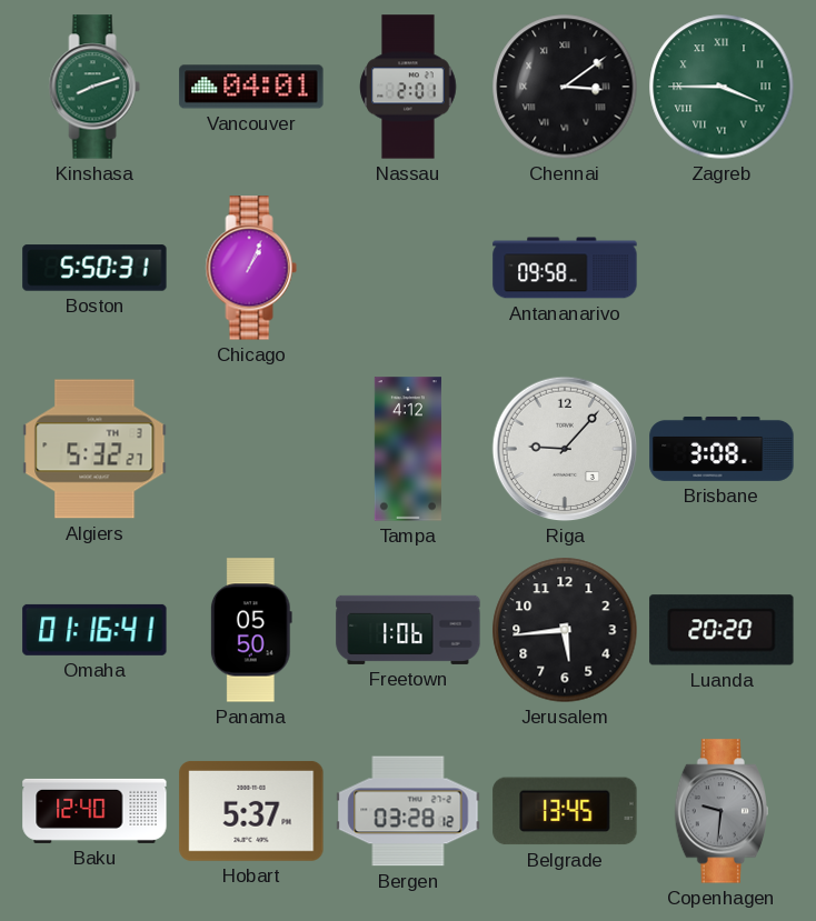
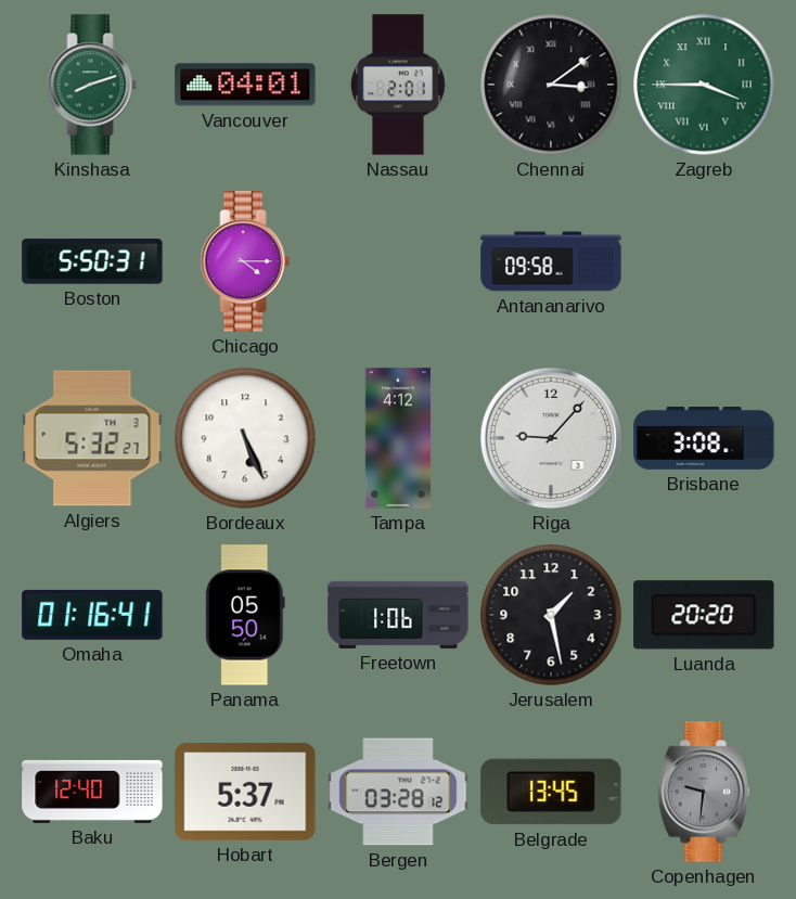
Chicago: 1:04 -> 4:15
Bordeaux: none -> 5:26
Jerusalem: 5:44 -> 1:28
